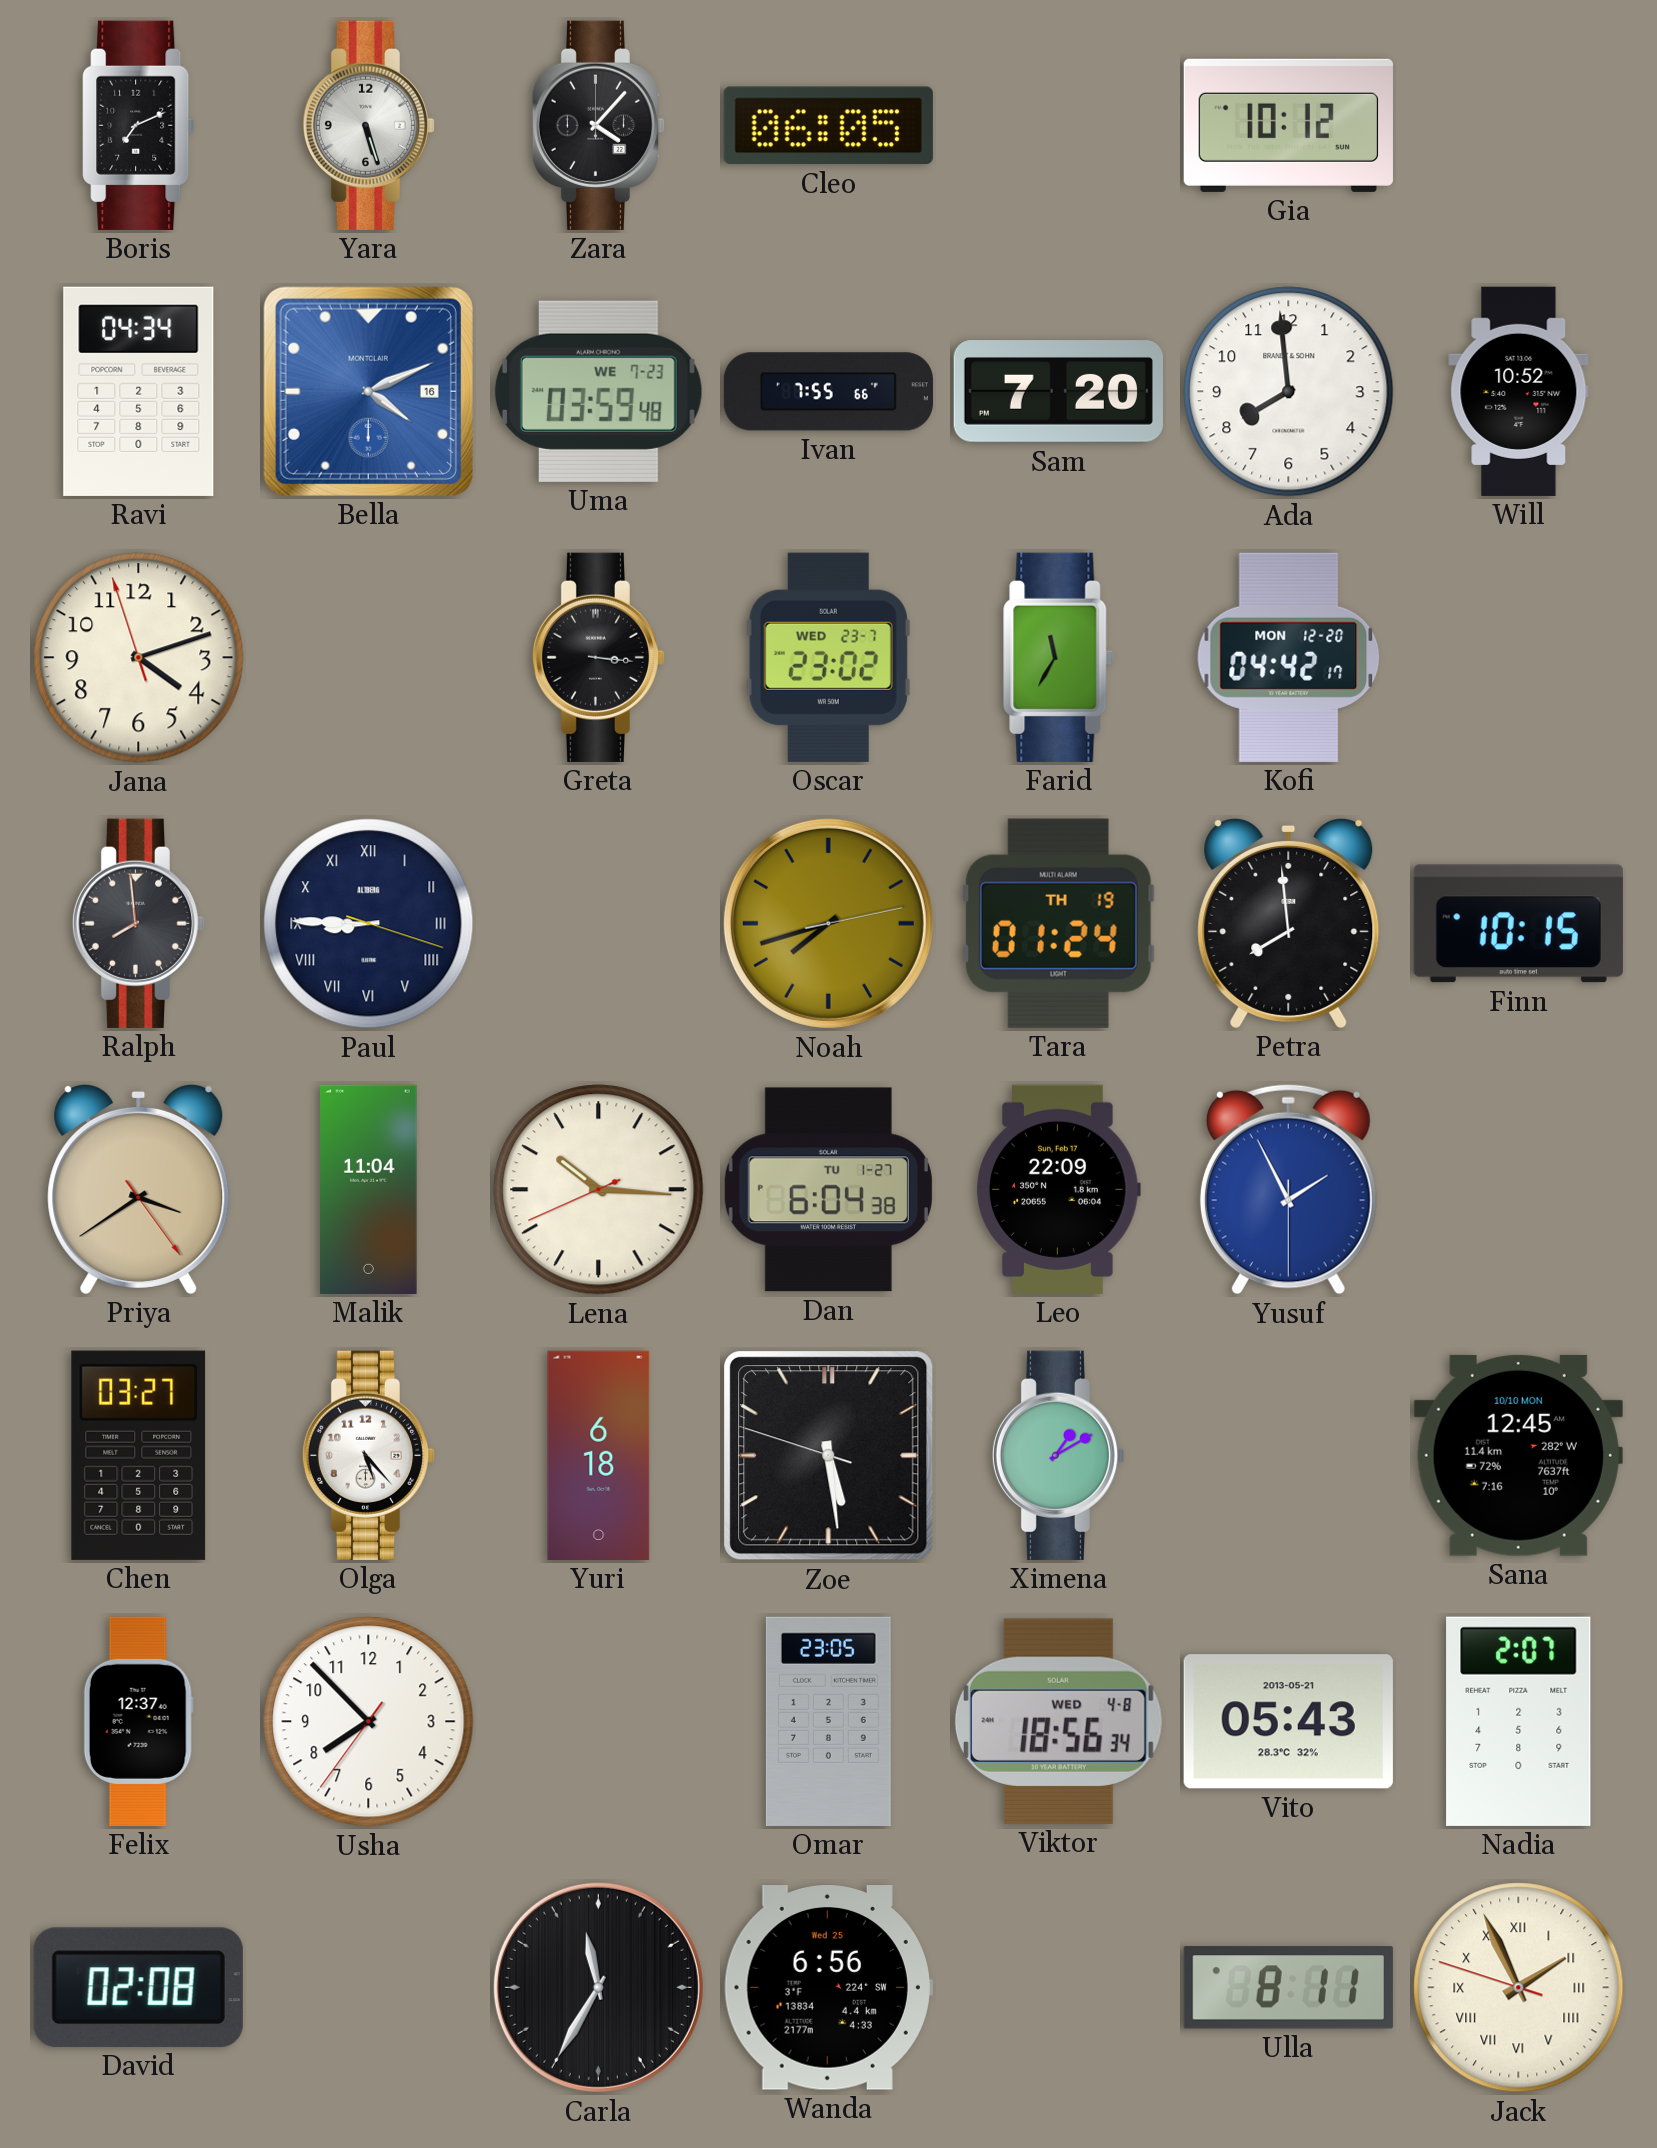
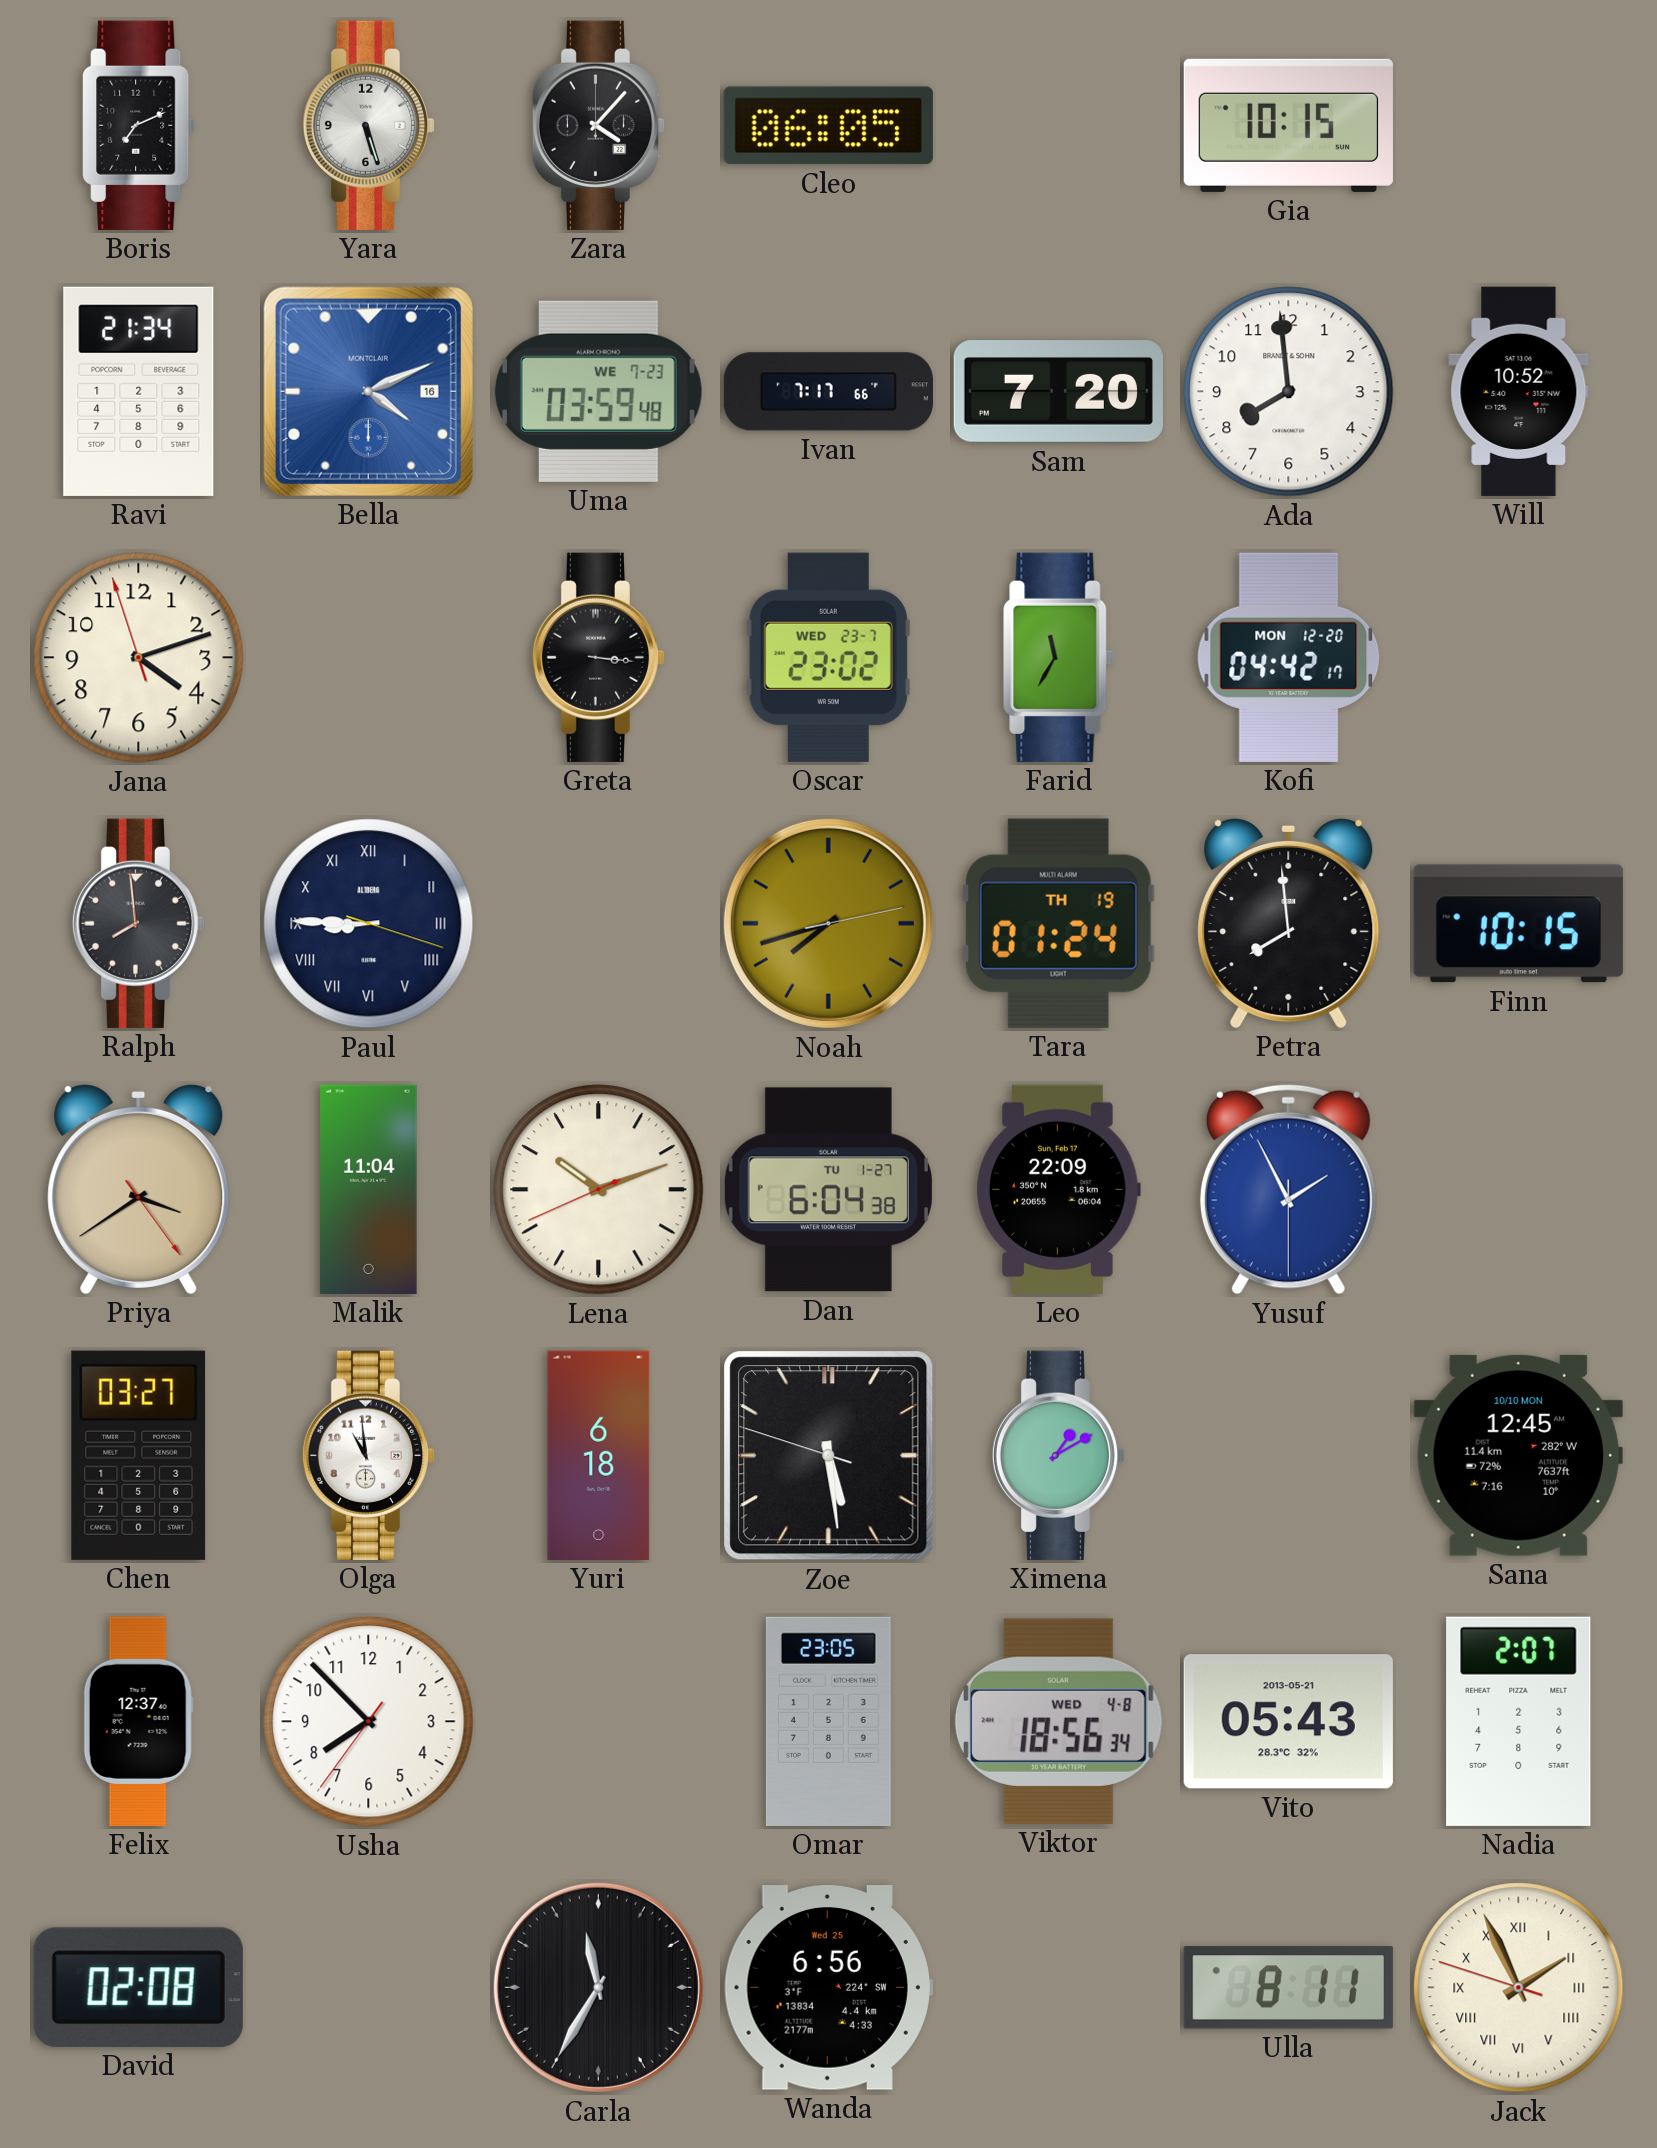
Gia: 10:12 -> 10:15
Ravi: 04:34 -> 21:34
Ivan: 7:55 -> 7:17
Lena: 10:15 -> 10:11
Olga: 5:23 -> 10:59
